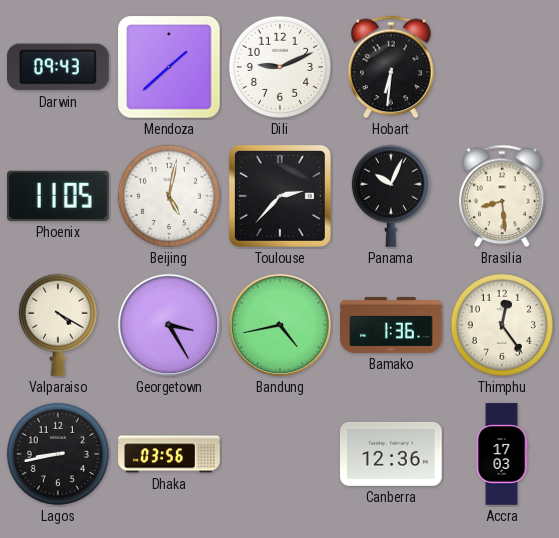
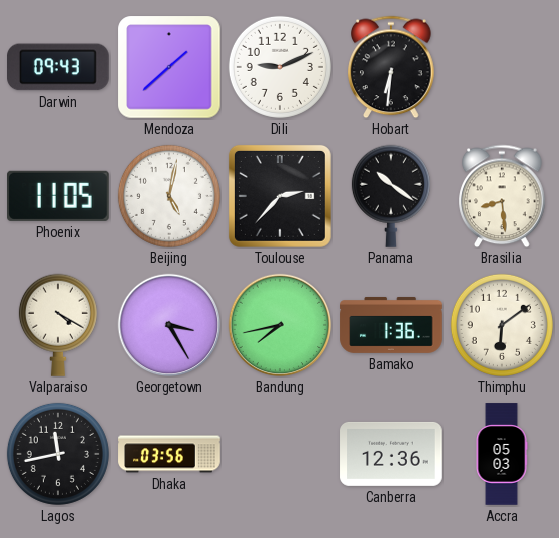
Panama: 10:04 -> 10:21
Bandung: 4:43 -> 7:43
Thimphu: 12:24 -> 6:09
Lagos: 8:43 -> 11:43
Accra: 17:03 -> 05:03
